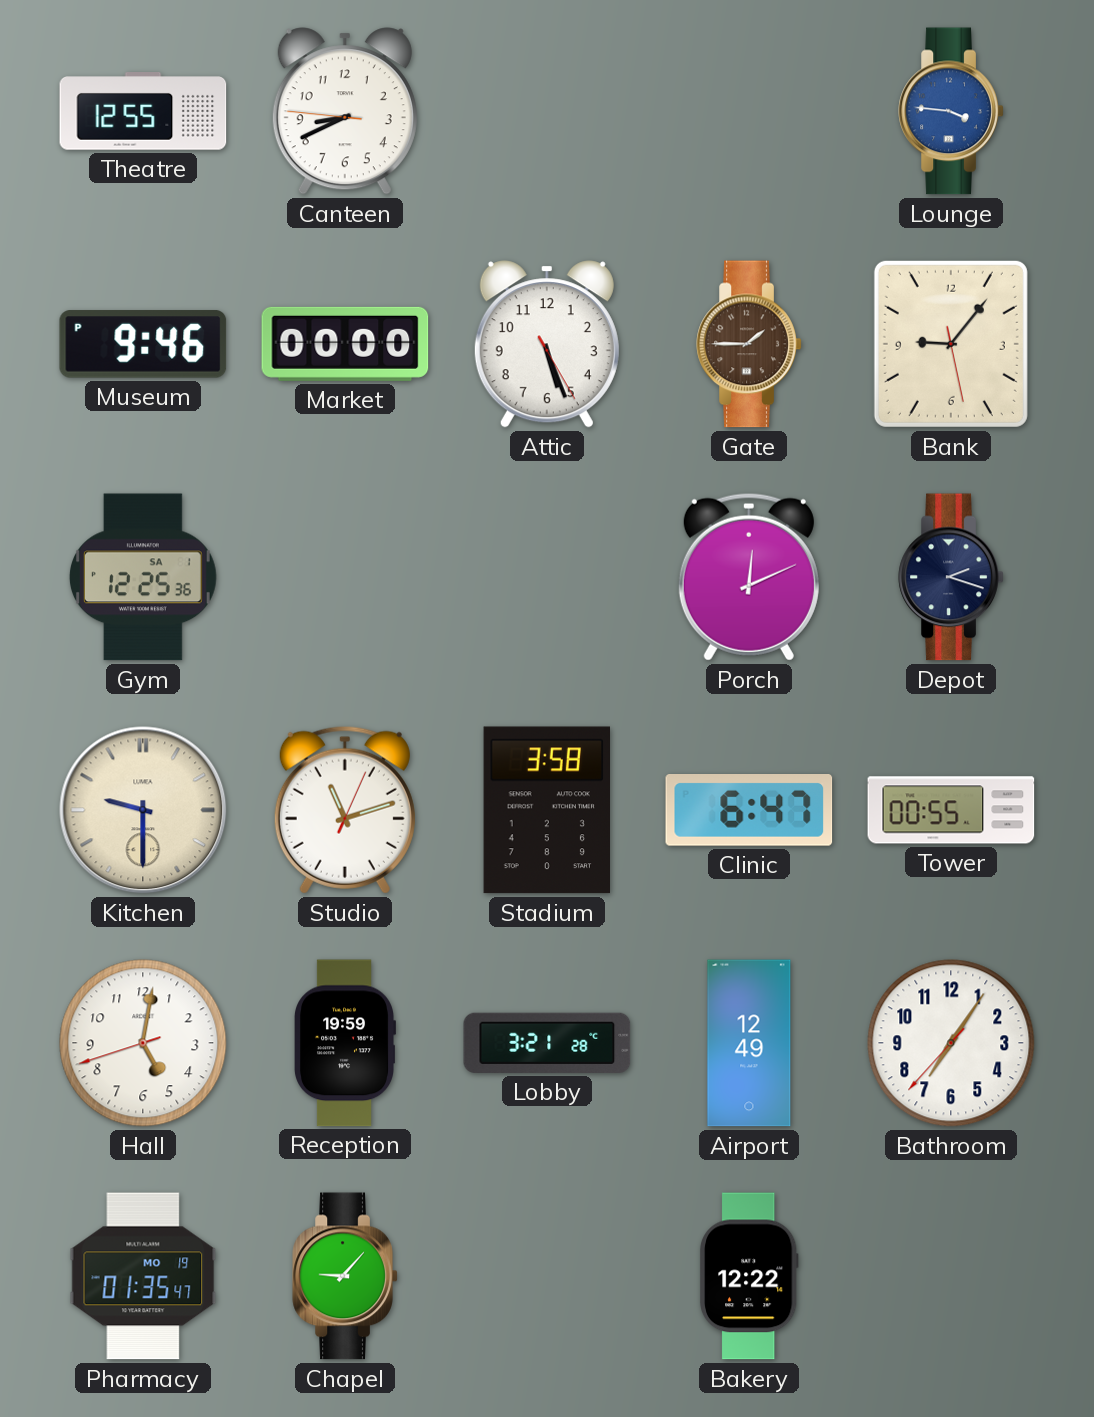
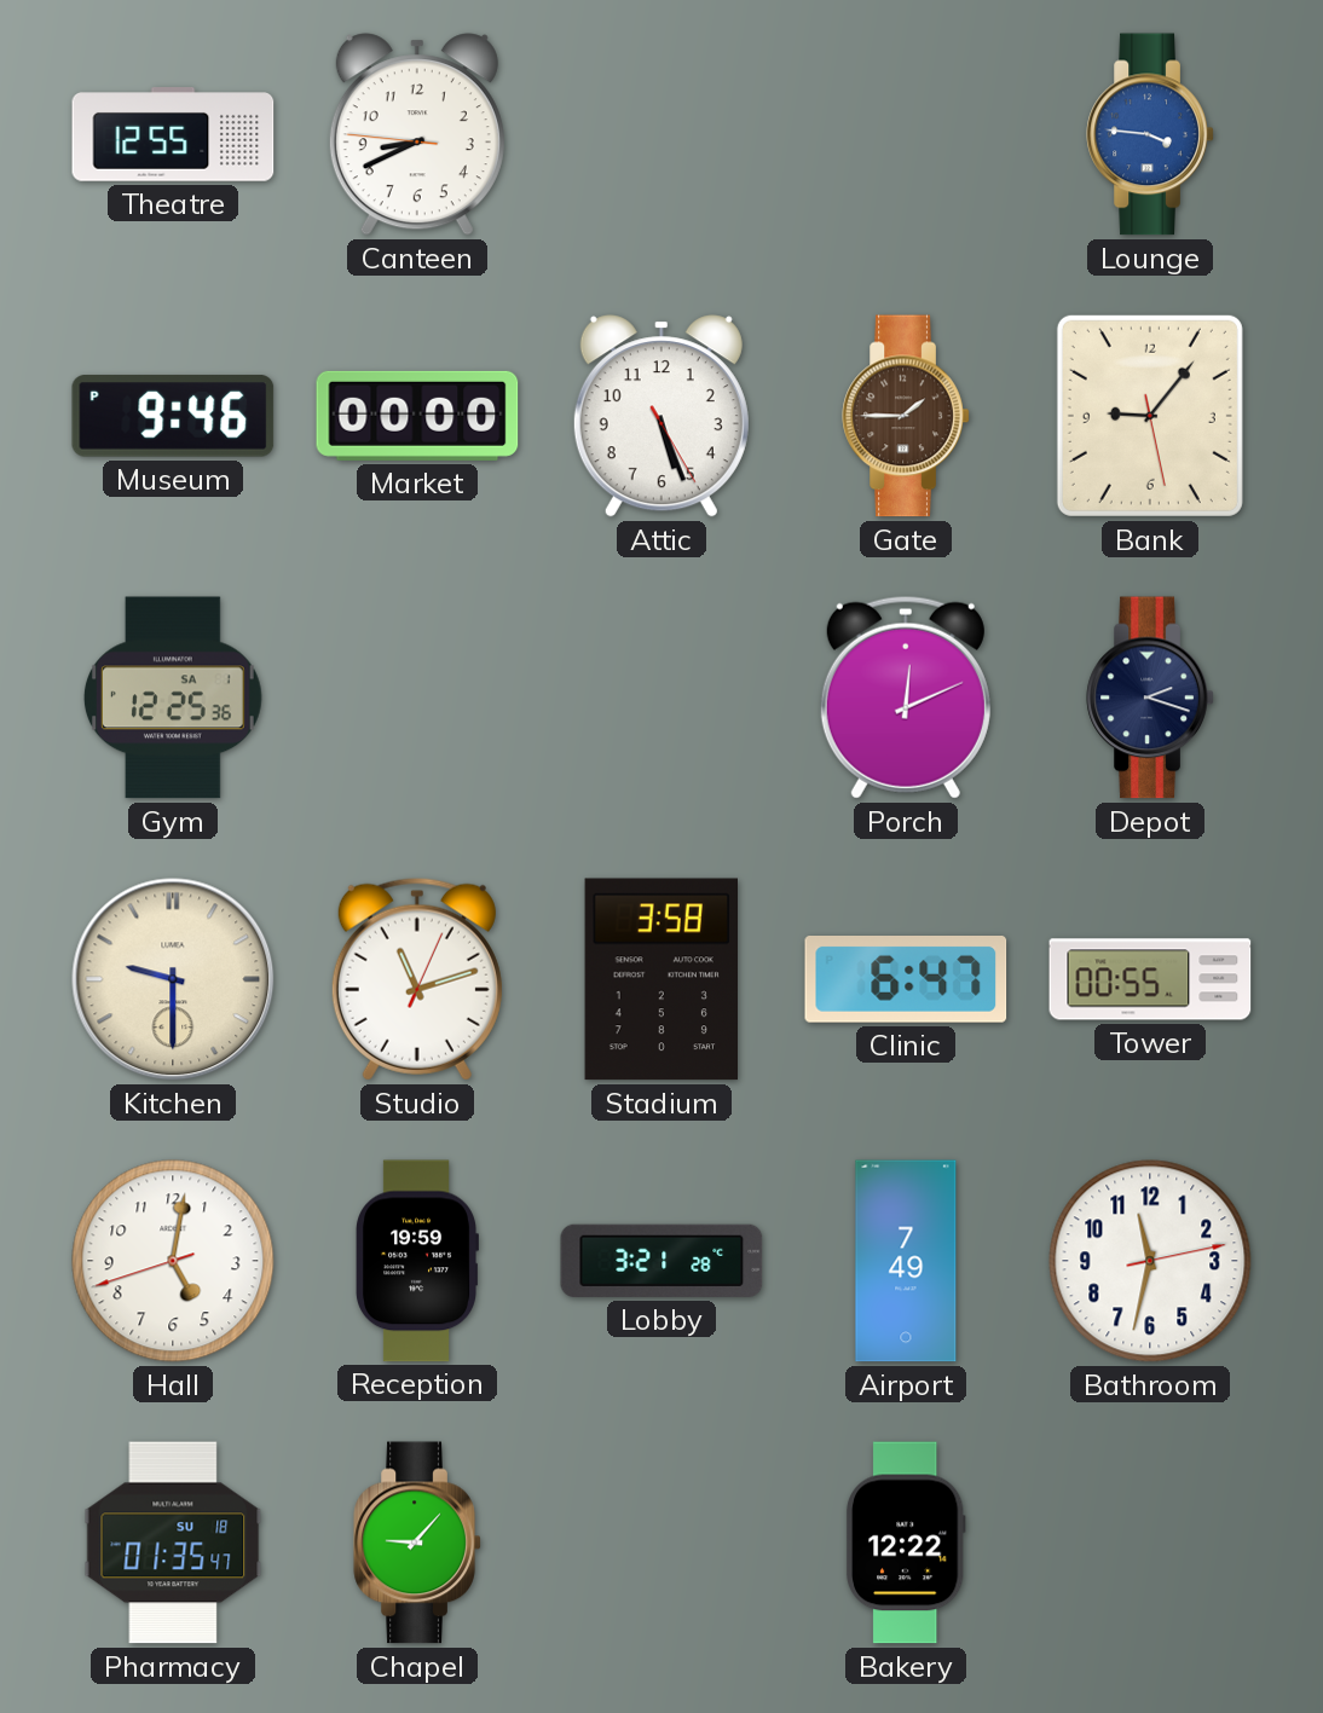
Airport: 12:49 -> 7:49
Bathroom: 7:05 -> 11:32
Pharmacy date: MO 19 -> SU 18
